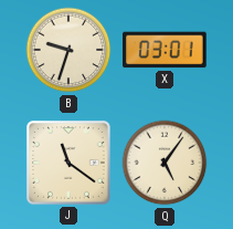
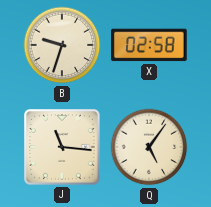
X: 03:01 -> 02:58
J: 11:21 -> 11:16
